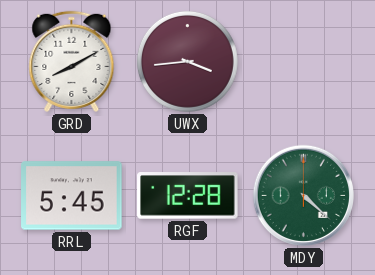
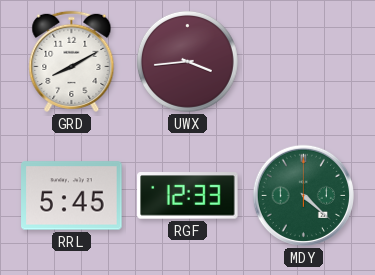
RGF: 12:28 -> 12:33
